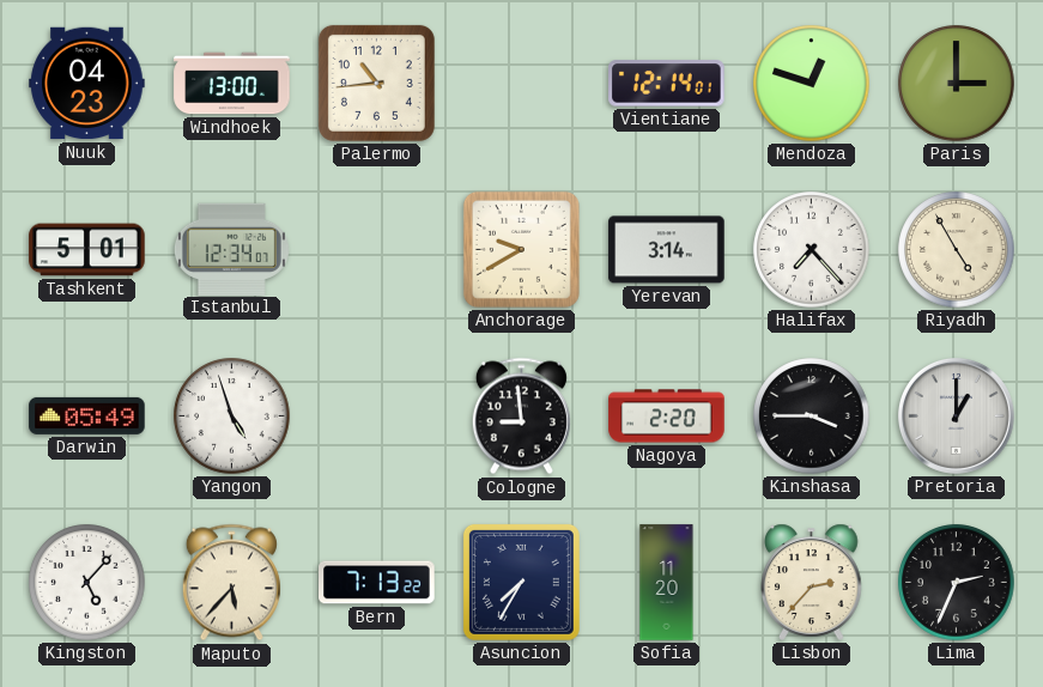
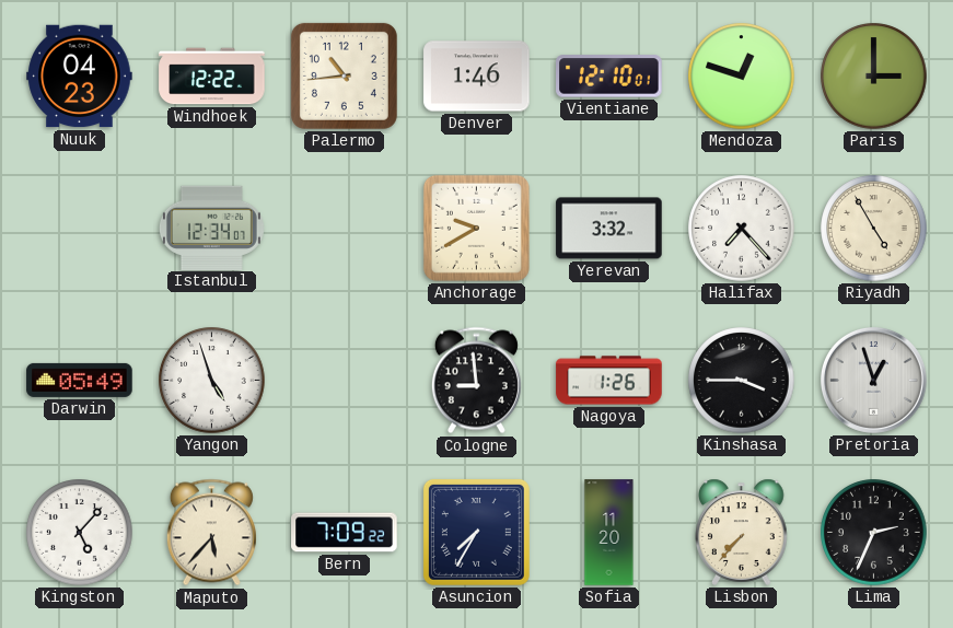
Windhoek: 13:00 -> 12:22
Denver: none -> 1:46
Vientiane: 12:14 -> 12:10
Tashkent: 5:01 -> none
Yerevan: 3:14 -> 3:32
Nagoya: 2:20 -> 1:26
Pretoria: 1:00 -> 12:57
Bern: 7:13 -> 7:09
Lisbon: 2:37 -> 7:37
